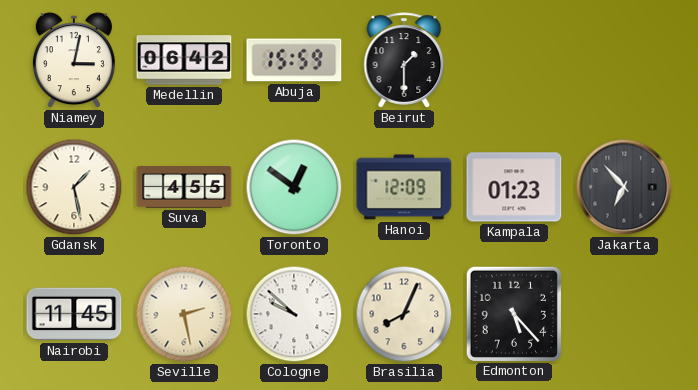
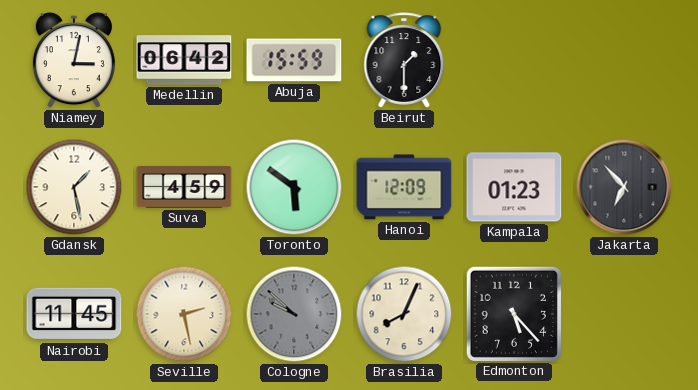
Suva: 4:55 -> 4:59
Toronto: 12:51 -> 5:51
Cologne dial: white -> grey
